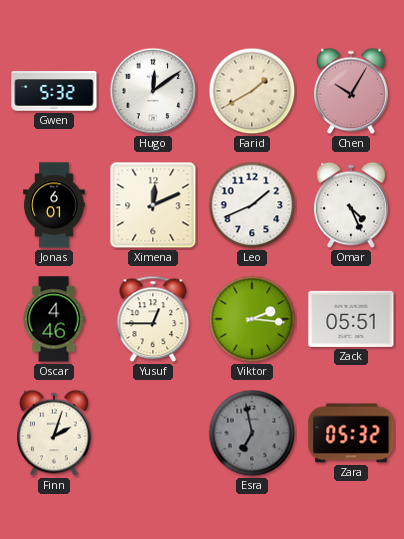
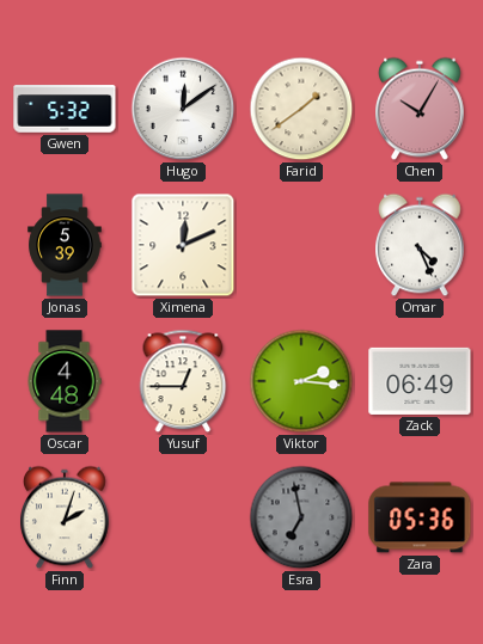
Farid: 1:40 -> 1:39
Jonas: 6:01 -> 5:39
Leo: 1:41 -> none
Oscar: 4:46 -> 4:48
Zack: 05:51 -> 06:49
Zara: 05:32 -> 05:36
